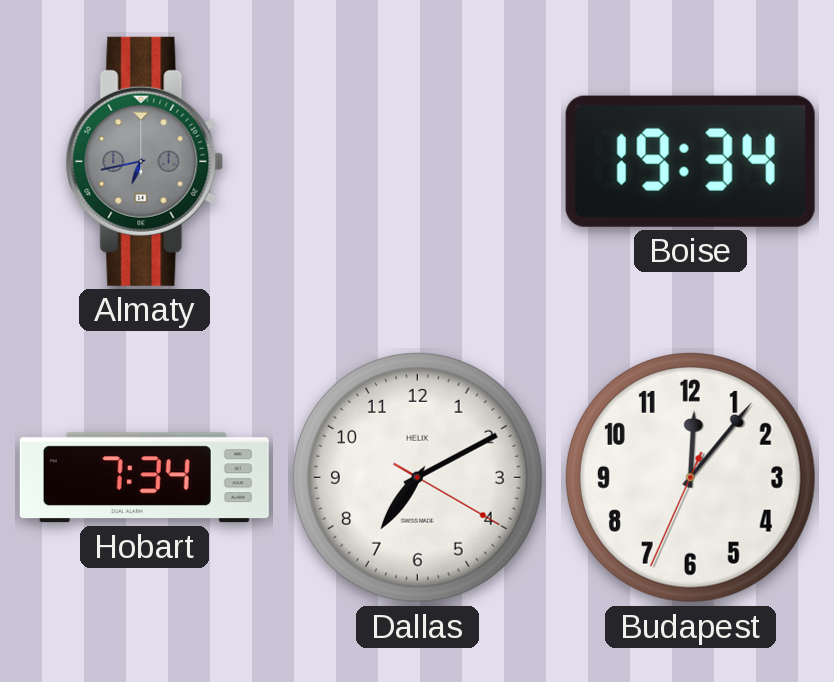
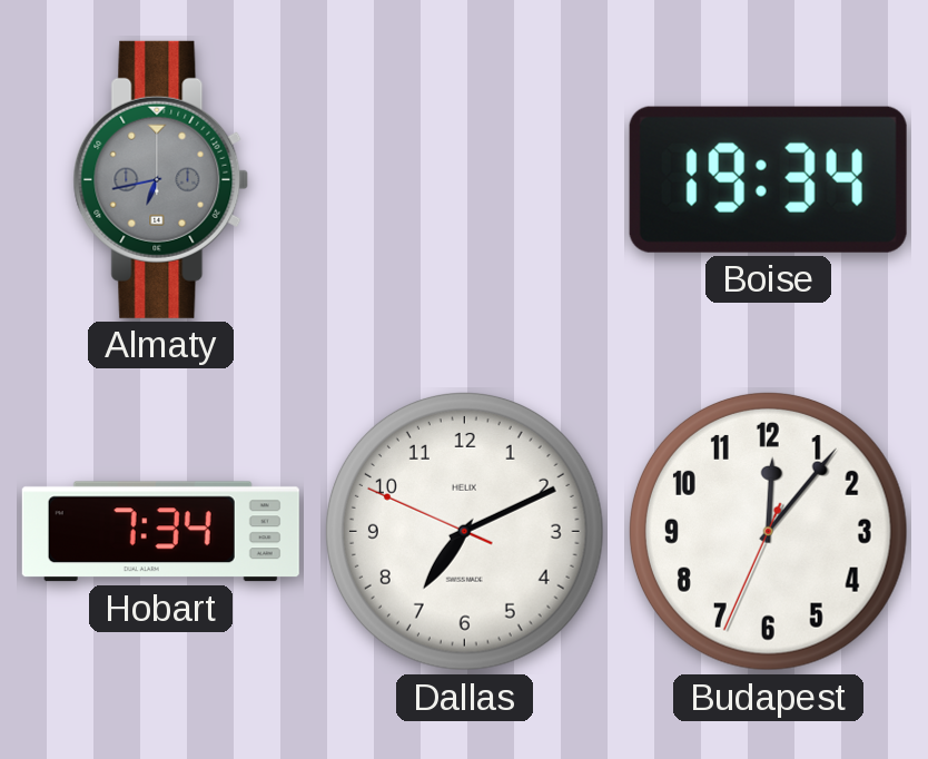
Dallas: 7:10:20 -> 7:10:49
